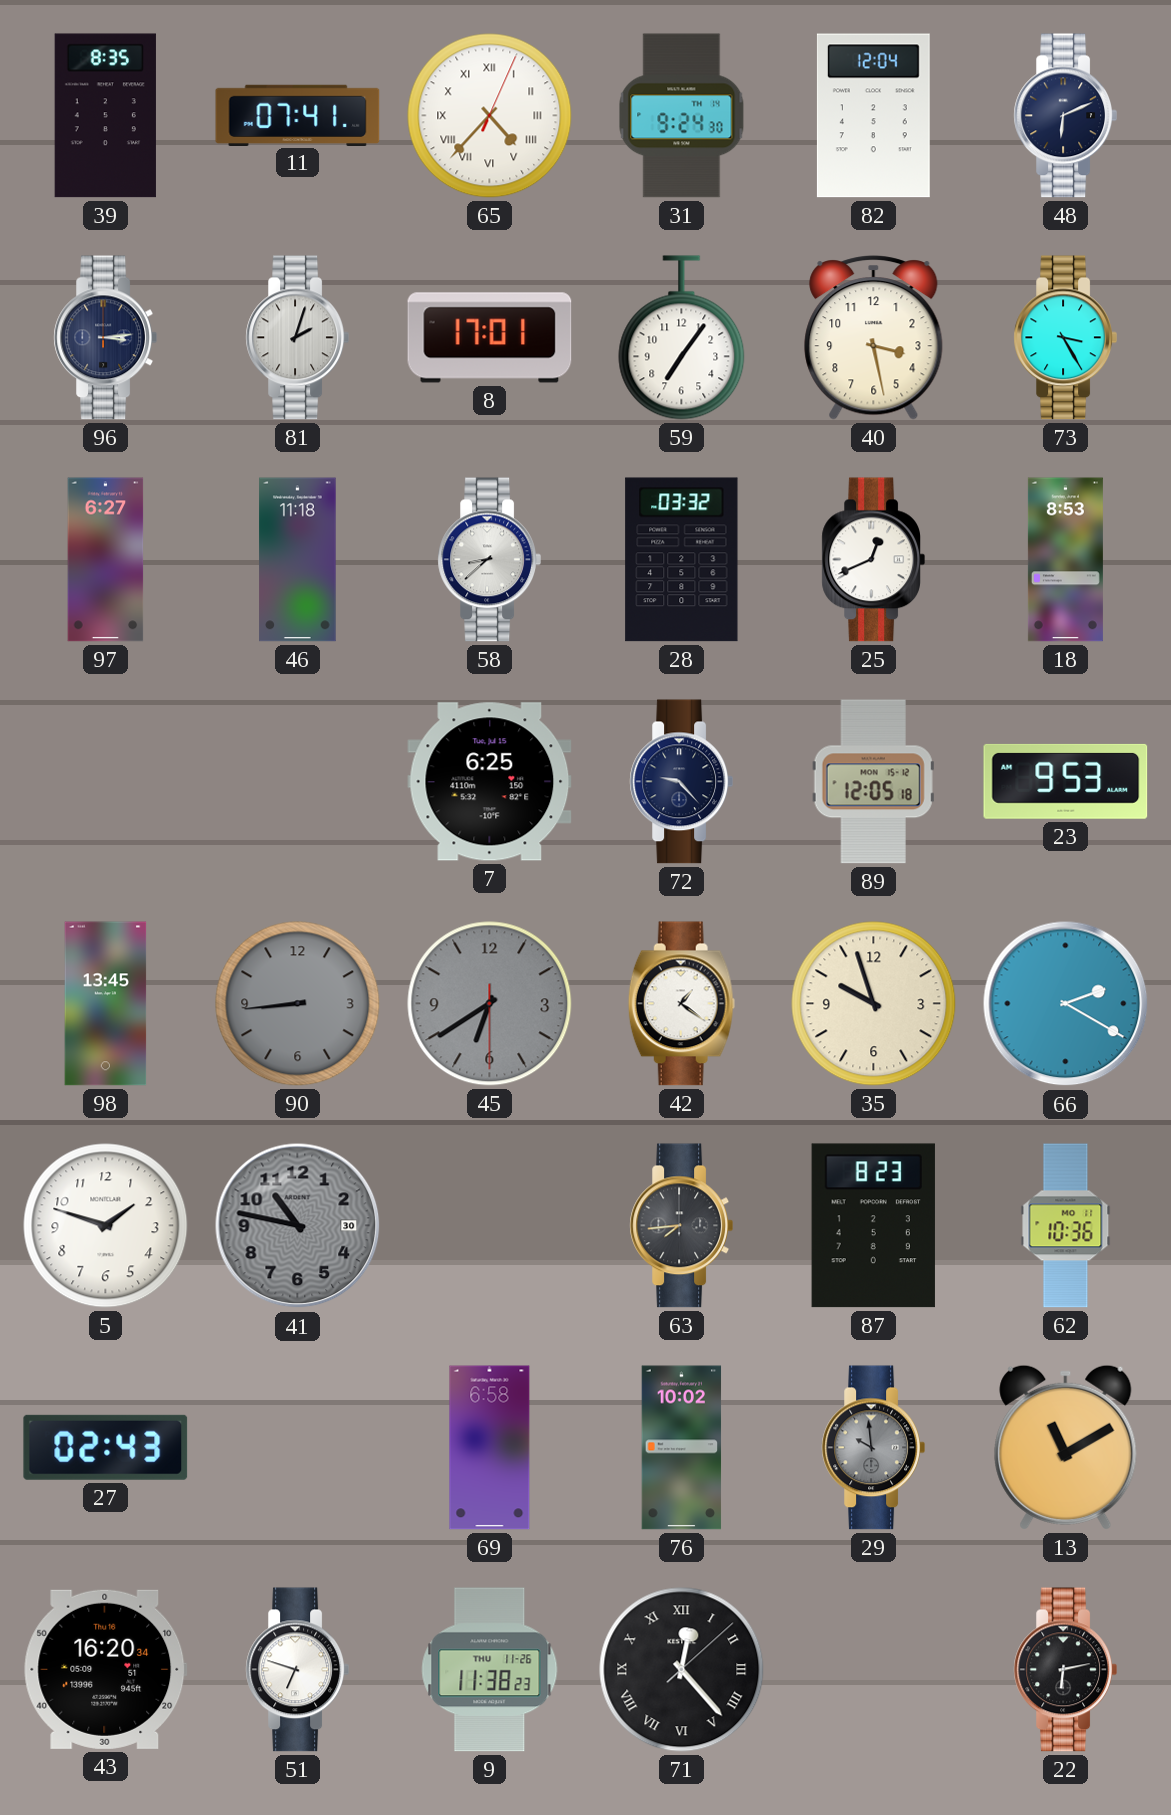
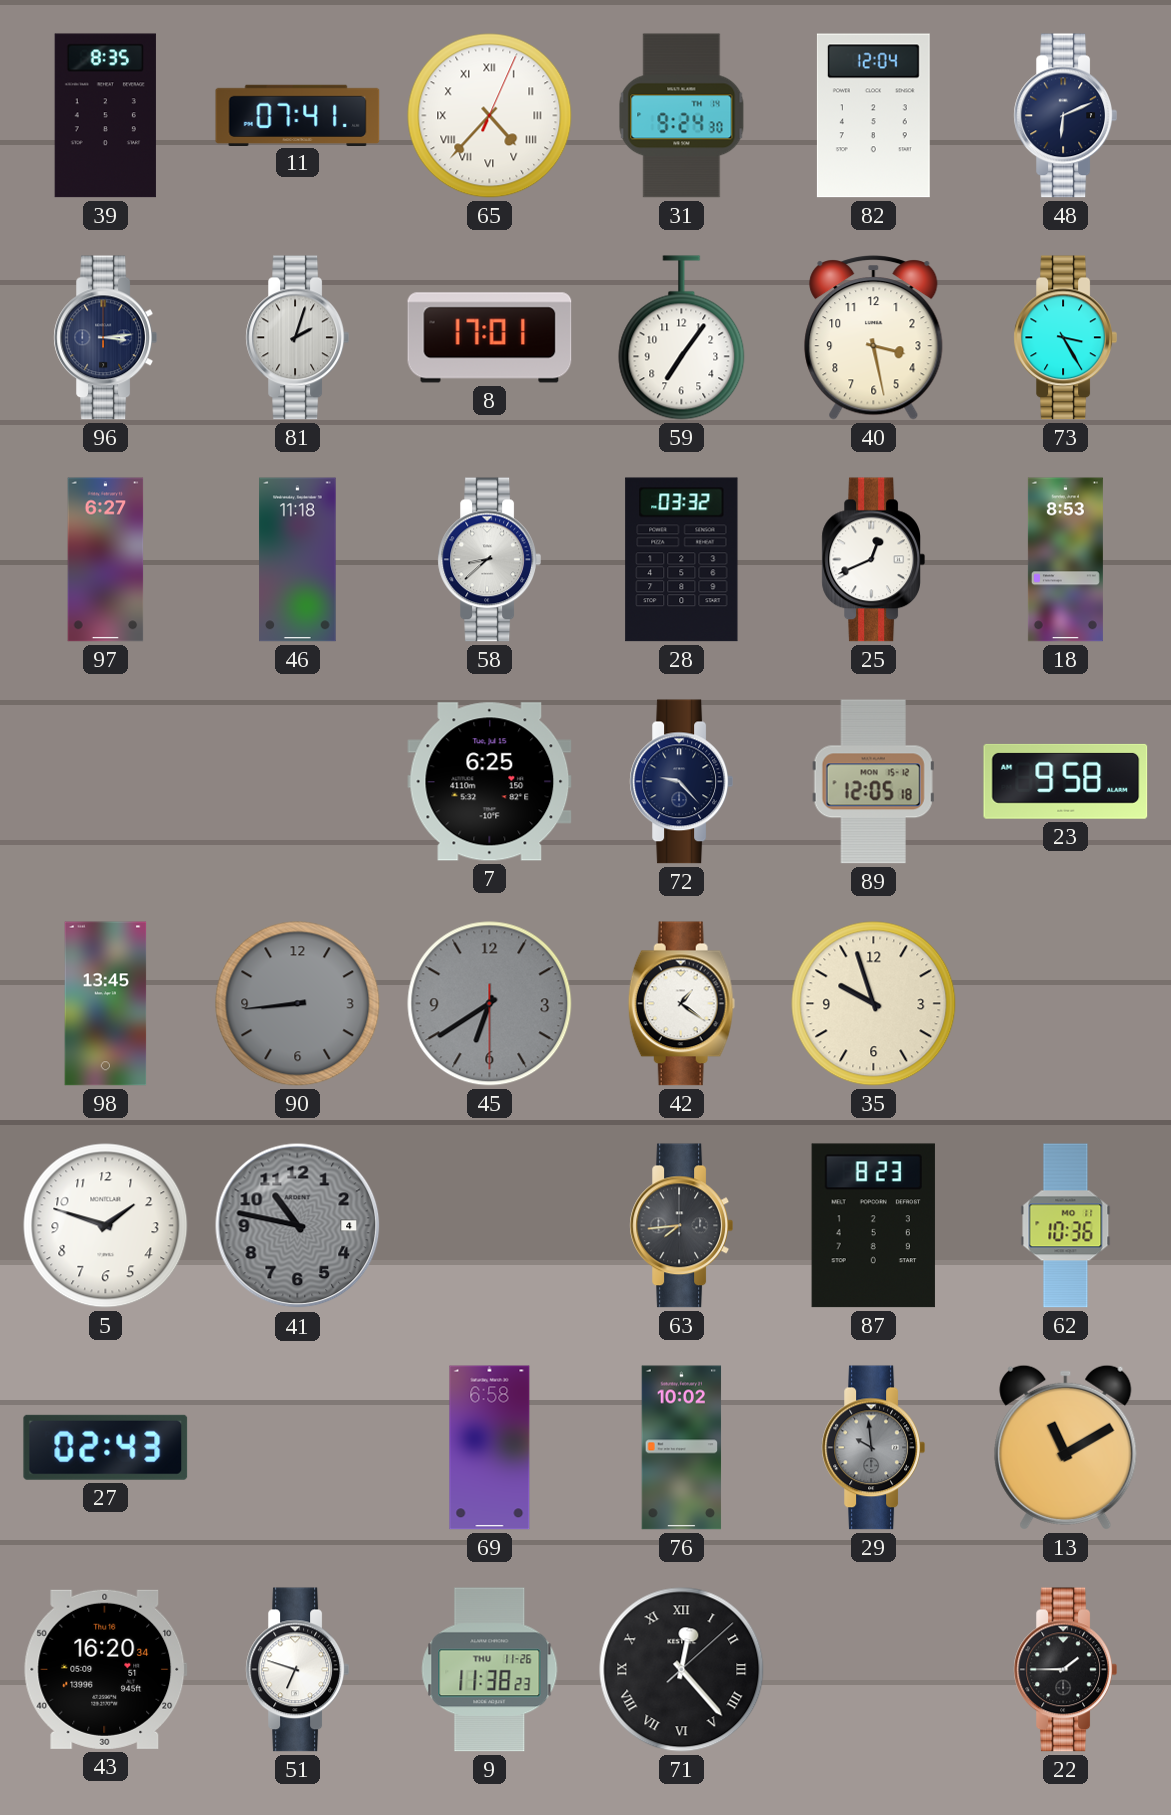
23: 9:53 -> 9:58
66: 2:20 -> none
41 date: 30 -> 4
22: 6:13 -> 1:45
